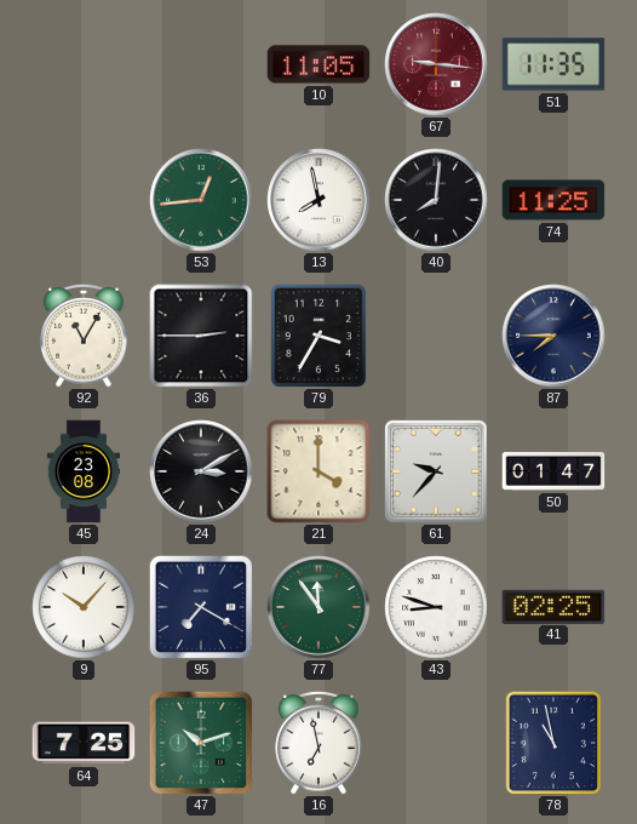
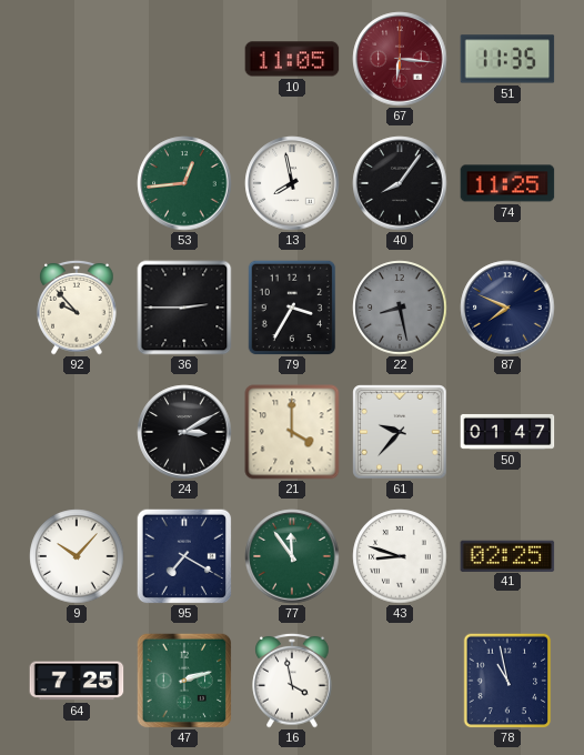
67: 9:16 -> 6:16
40: 8:01 -> 8:06
92: 11:05 -> 9:53
22: none -> 8:28
87: 7:45 -> 7:49
45: 23:08 -> none
47: 10:12 -> 2:12
16: 6:58 -> 3:58
